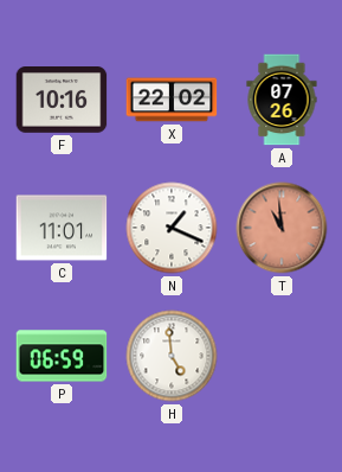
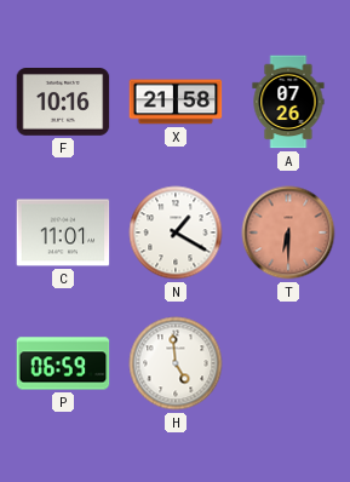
X: 22:02 -> 21:58
N: 1:19 -> 1:20
T: 10:59 -> 6:30
